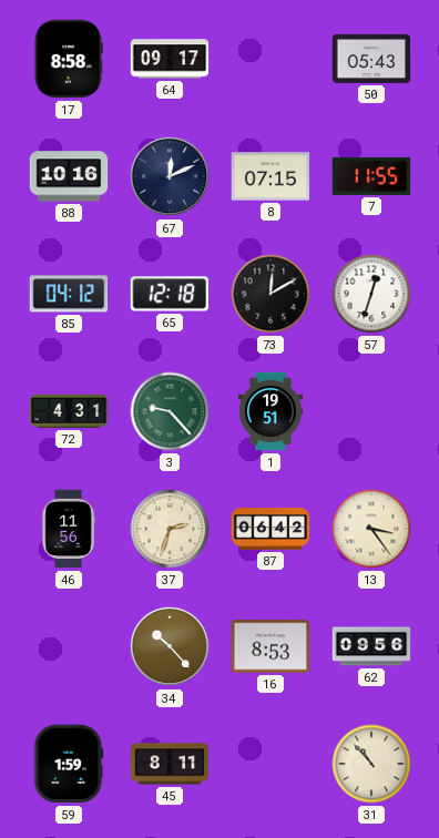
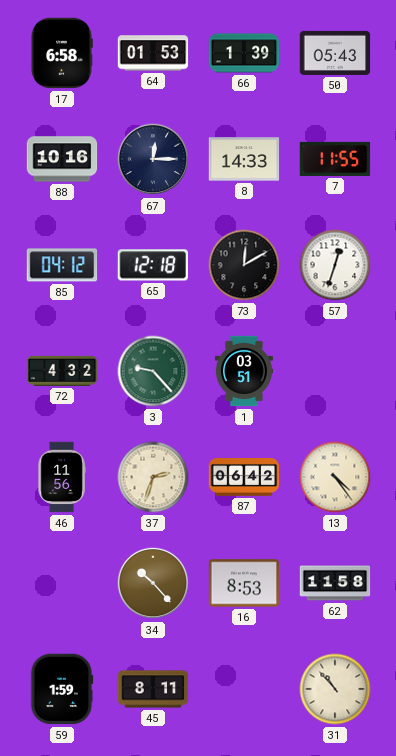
17: 8:58 -> 6:58
64: 09:17 -> 01:53
66: none -> 1:39
67: 12:11 -> 12:15
8: 07:15 -> 14:33
72: 4:31 -> 4:32
1: 19:51 -> 03:51
13: 3:24 -> 4:24
62: 09:56 -> 11:58
